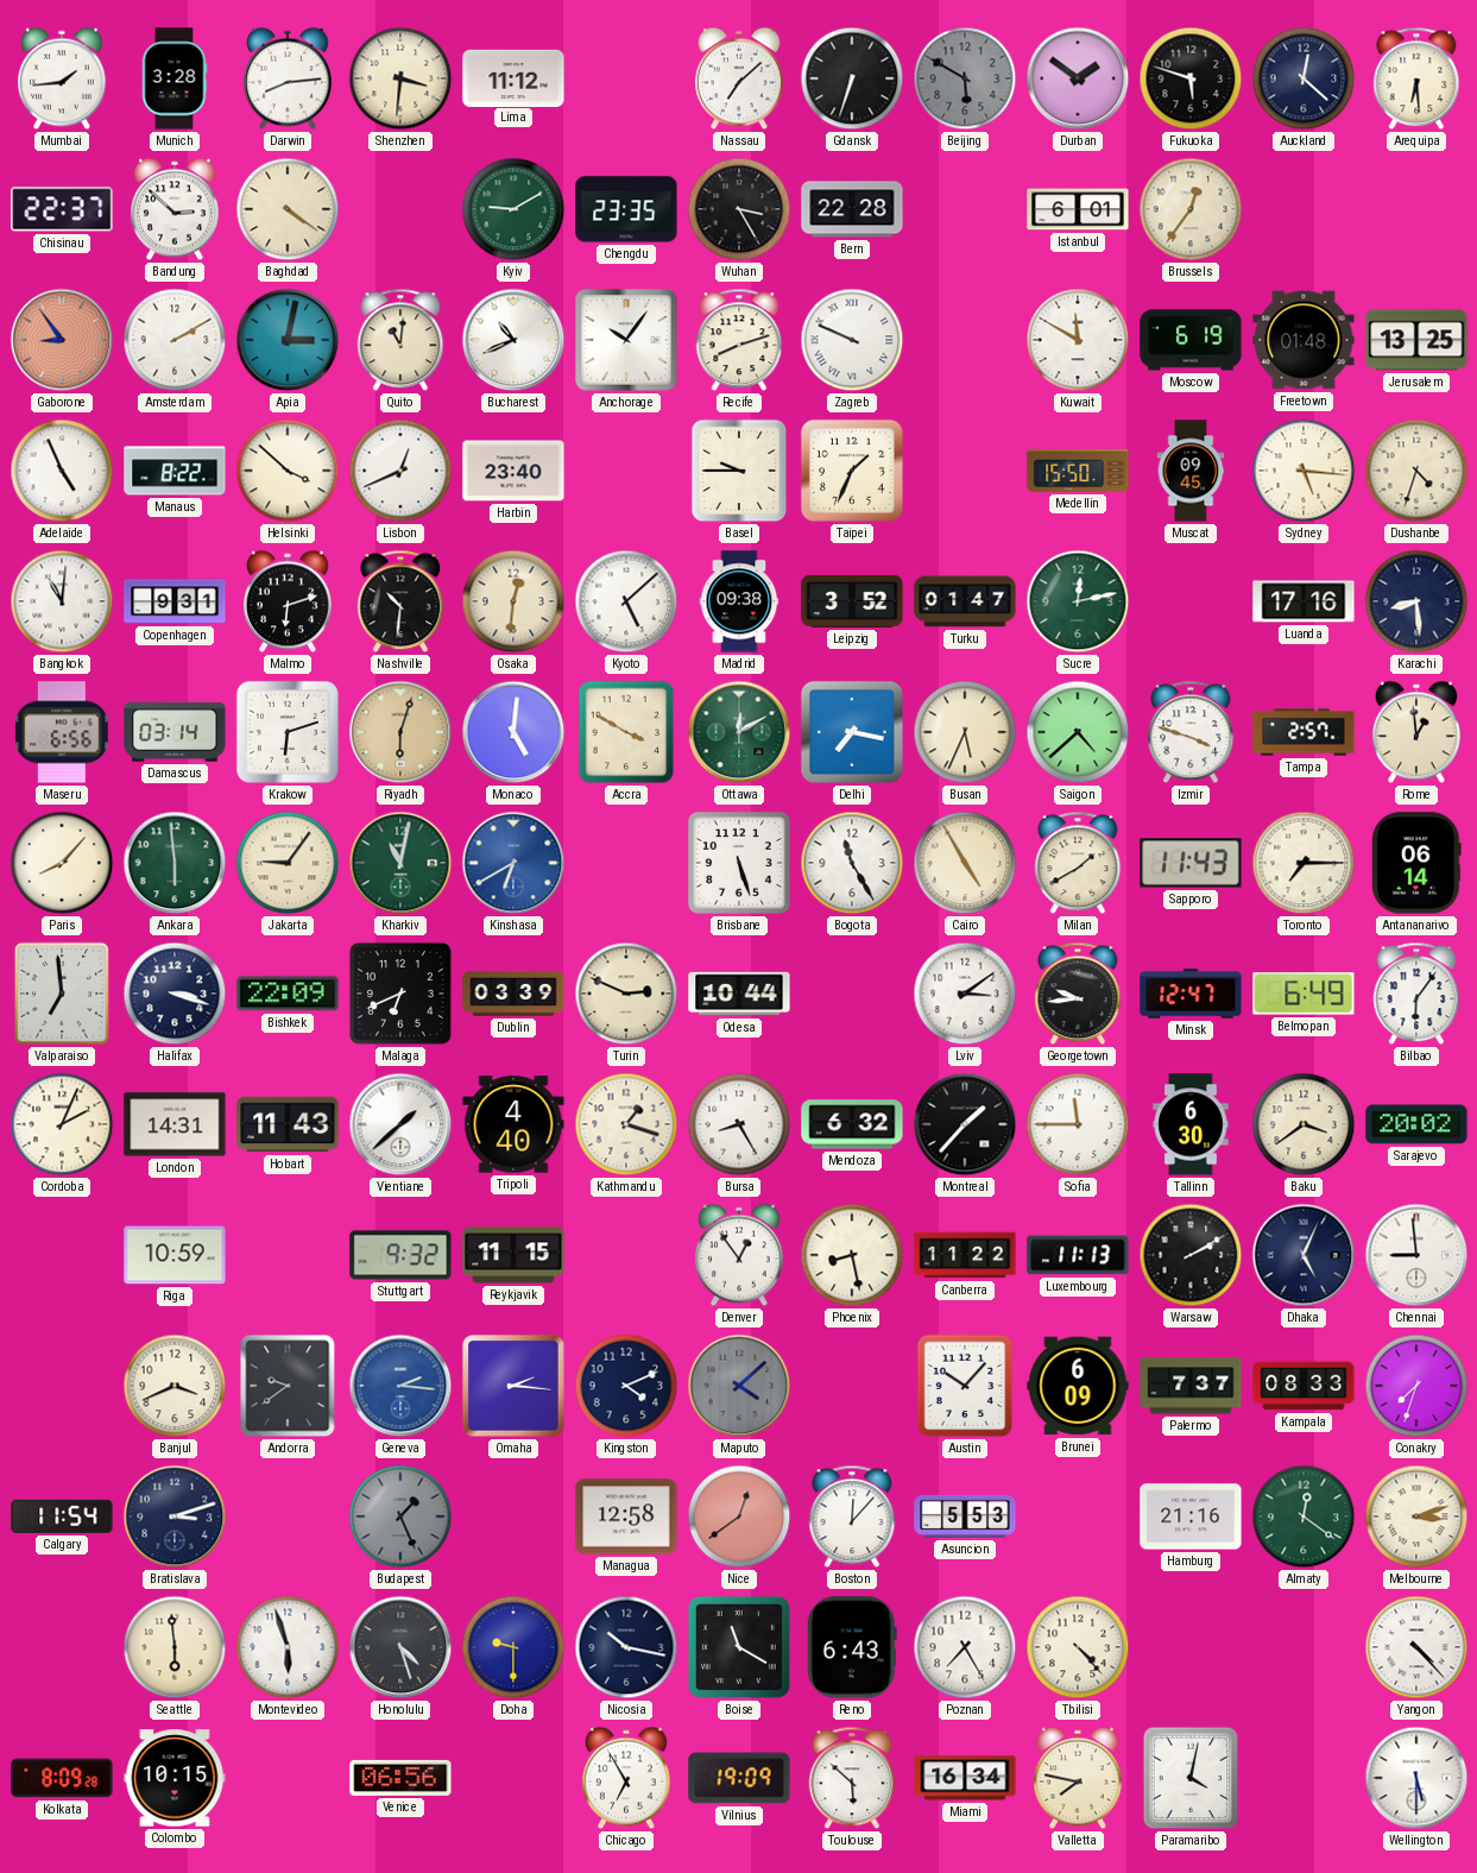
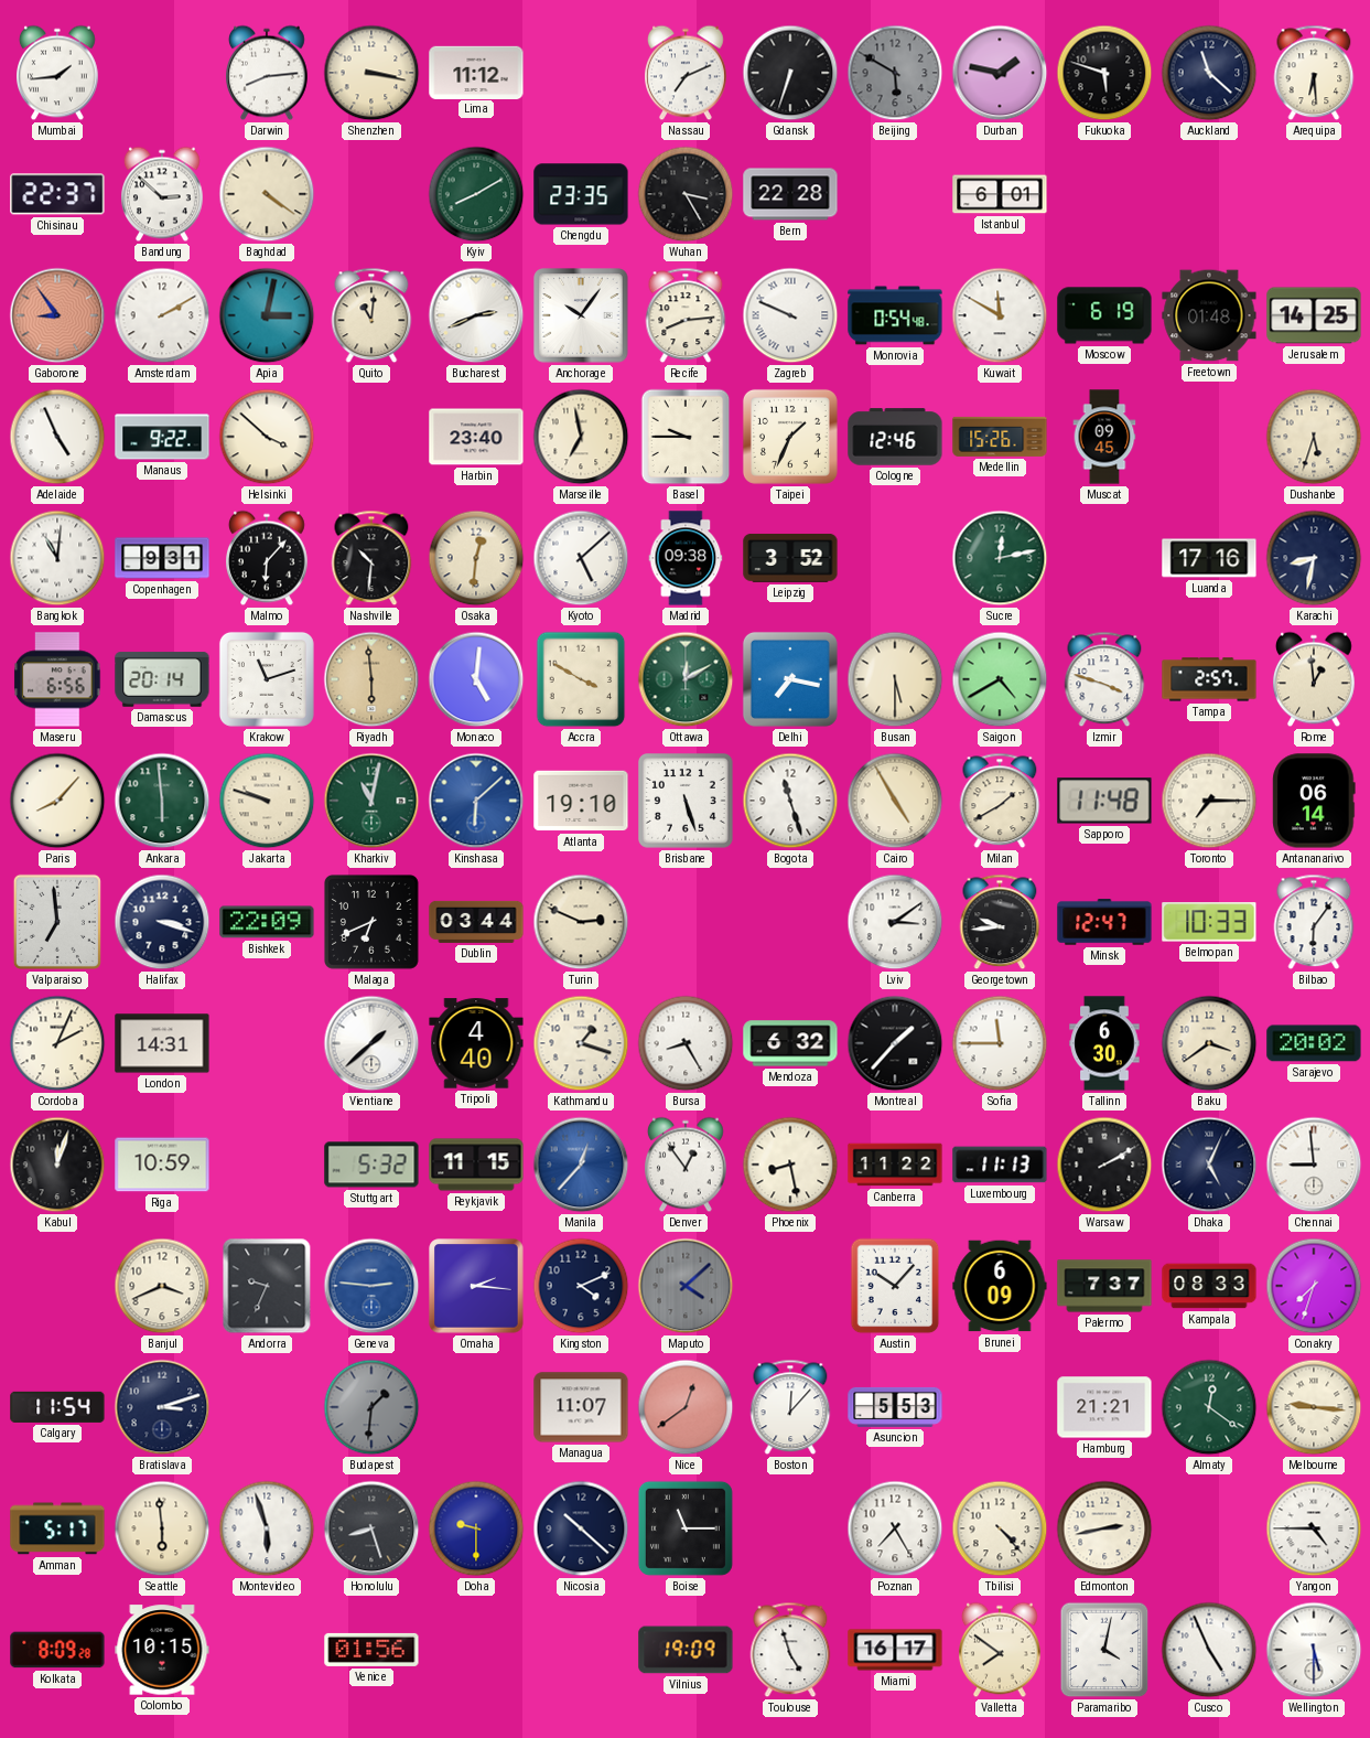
Munich: 3:28 -> none
Shenzhen: 3:31 -> 3:17
Nassau: 7:08 -> 7:11
Durban: 1:51 -> 1:47
Auckland: 12:22 -> 11:22
Kyiv: 9:10 -> 8:10
Brussels: 12:36 -> none
Bucharest: 10:41 -> 2:41
Recife: 8:12 -> 8:14
Monrovia: none -> 0:54
Jerusalem: 13:25 -> 14:25
Manaus: 8:22 -> 9:22
Lisbon: 12:41 -> none
Marseille: none -> 6:58
Cologne: none -> 12:46
Medellin: 15:50 -> 15:26
Sydney: 5:16 -> none
Dushanbe: 4:33 -> 5:33
Malmo: 6:12 -> 6:07
Turku: 01:47 -> none
Karachi: 8:29 -> 8:32
Damascus: 03:14 -> 20:14
Krakow: 6:12 -> 11:12
Riyadh: 6:03 -> 5:59
Busan: 5:34 -> 5:30
Saigon: 4:38 -> 4:40
Jakarta: 9:06 -> 9:48
Kinshasa: 6:40 -> 6:08
Atlanta: none -> 19:10
Bogota: 11:25 -> 11:27
Sapporo: 11:43 -> 11:48
Dublin: 03:39 -> 03:44
Odesa: 10:44 -> none
Belmopan: 6:49 -> 10:33
Hobart: 11:43 -> none
Kabul: none -> 12:03
Stuttgart: 9:32 -> 5:32
Manila: none -> 12:37
Andorra: 9:39 -> 9:34
Geneva: 2:16 -> 2:46
Budapest: 1:26 -> 1:31
Managua: 12:58 -> 11:07
Hamburg: 21:16 -> 21:21
Melbourne: 3:12 -> 9:16
Amman: none -> 5:17
Honolulu: 4:27 -> 8:27
Nicosia: 10:17 -> 10:22
Boise: 11:20 -> 11:15
Reno: 6:43 -> none
Edmonton: none -> 2:43
Yangon: 4:23 -> 4:45
Venice: 06:56 -> 01:56
Chicago: 6:55 -> none
Toulouse: 5:52 -> 4:57
Miami: 16:34 -> 16:17
Valletta: 7:47 -> 7:51
Cusco: none -> 4:56
